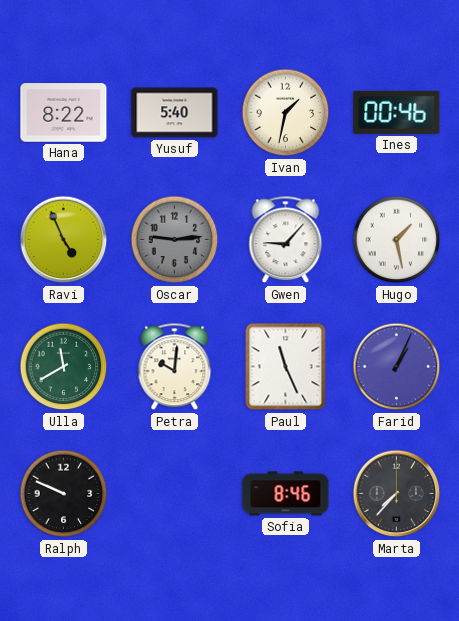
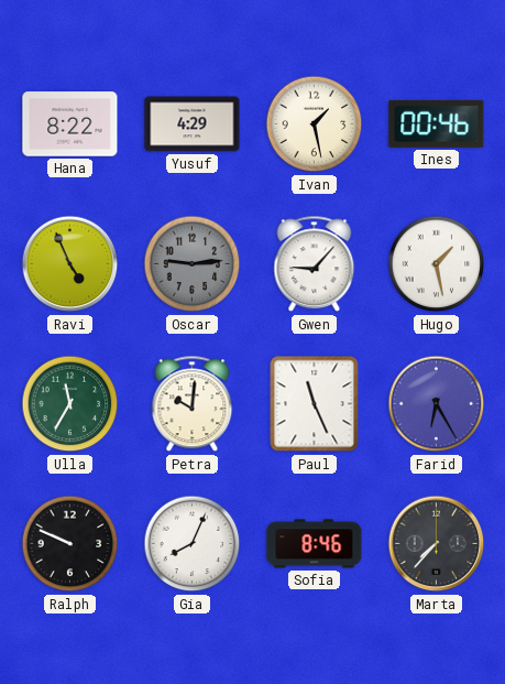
Yusuf: 5:40 -> 4:29
Ivan: 1:32 -> 1:28
Ulla: 11:40 -> 11:35
Farid: 1:04 -> 6:25
Gia: none -> 8:04
